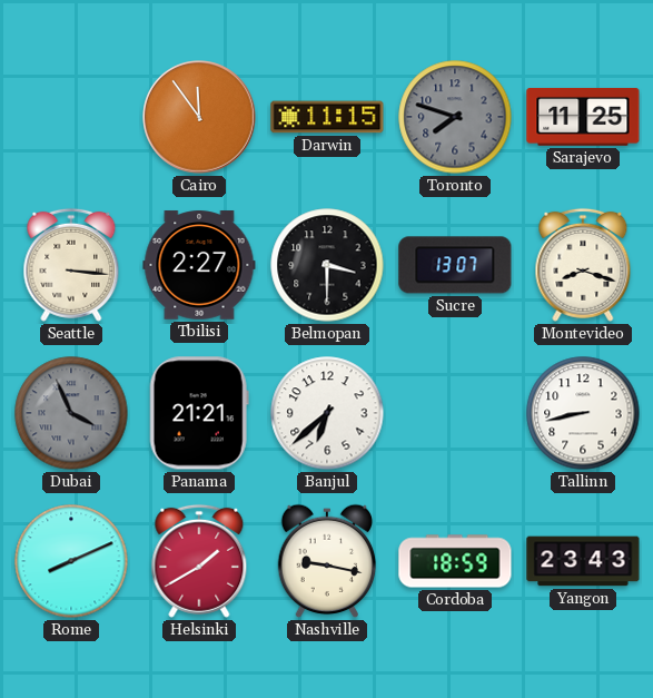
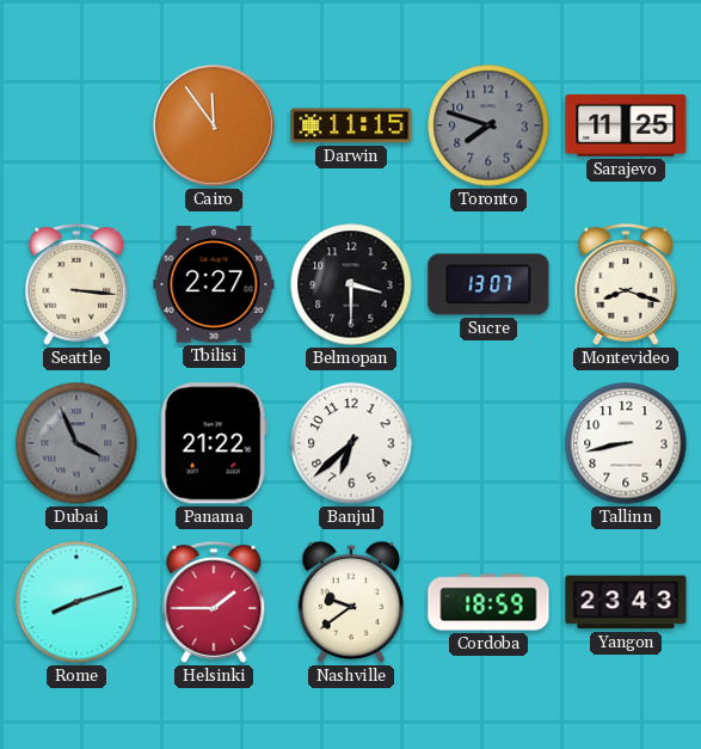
Panama: 21:21 -> 21:22
Rome: 8:11 -> 8:12
Helsinki: 1:40 -> 1:45
Nashville: 9:17 -> 9:39
